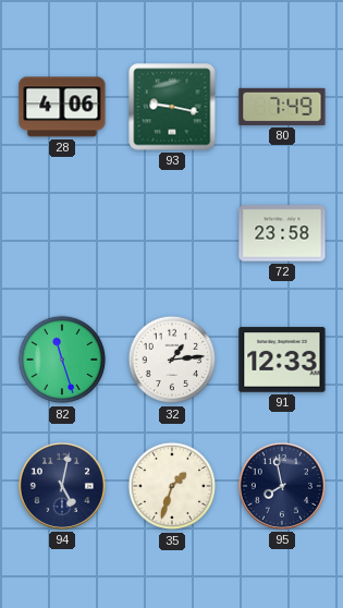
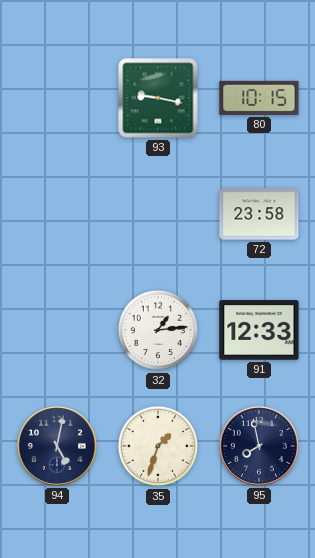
28: 4:06 -> none
80: 7:49 -> 10:15
82: 11:27 -> none
